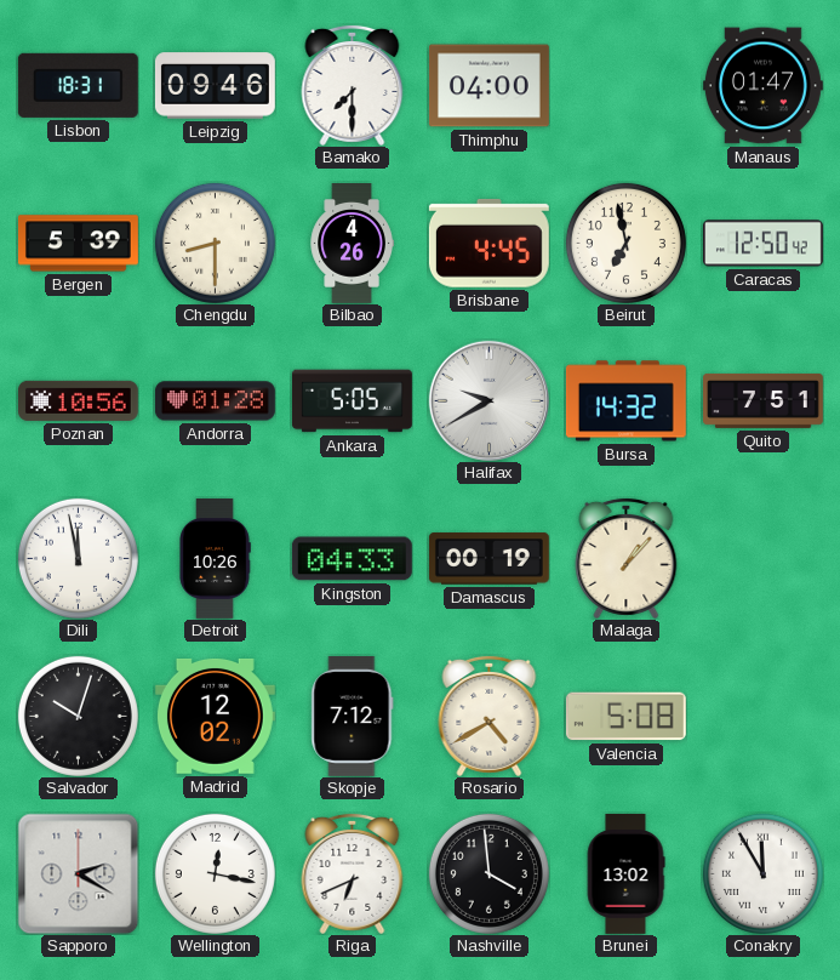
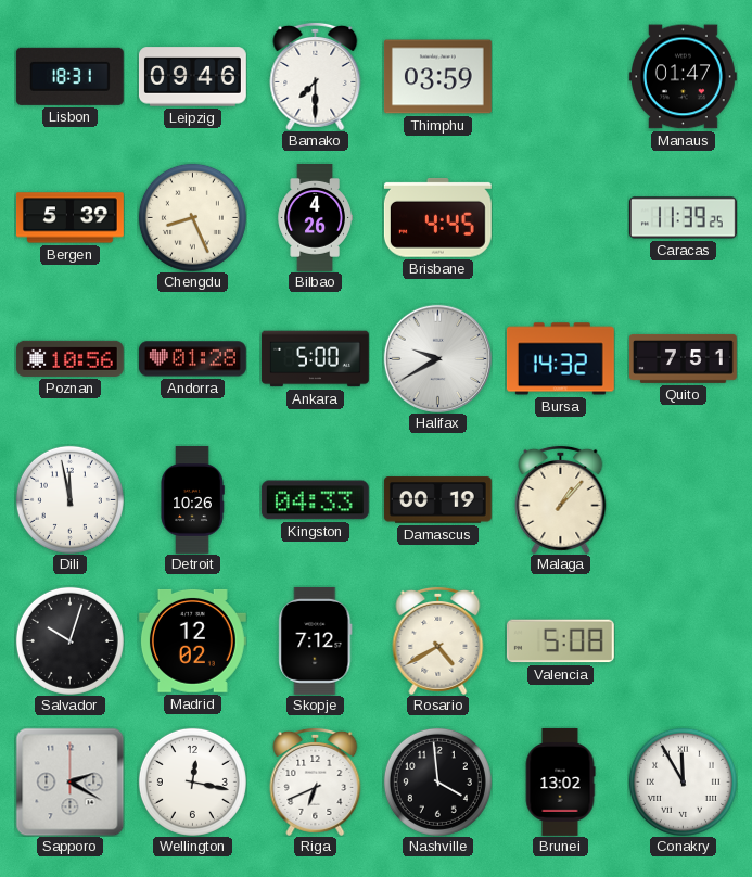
Thimphu: 04:00 -> 03:59
Chengdu: 8:30 -> 8:26
Beirut: 6:58 -> none
Caracas: 12:50 -> 11:39
Ankara: 5:05 -> 5:00
